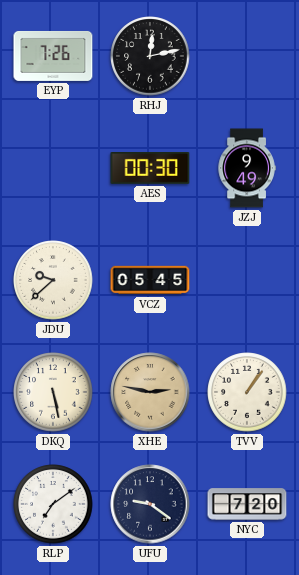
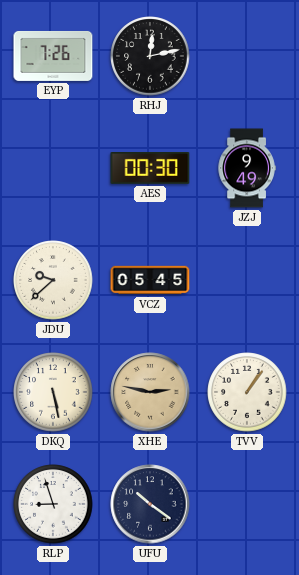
RLP: 7:09 -> 8:57
UFU: 9:21 -> 10:21
NYC: 7:20 -> none
